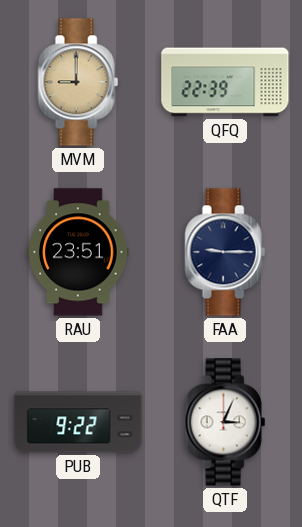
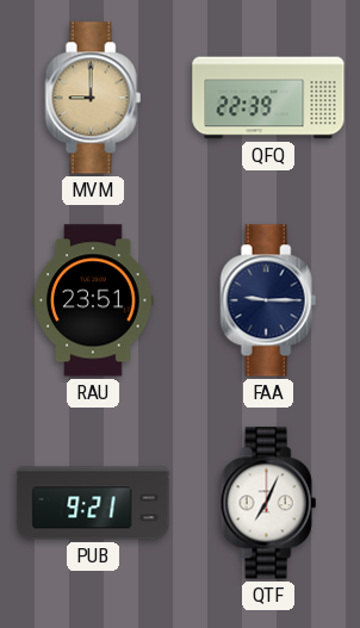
PUB: 9:22 -> 9:21
QTF: 3:04 -> 7:04
